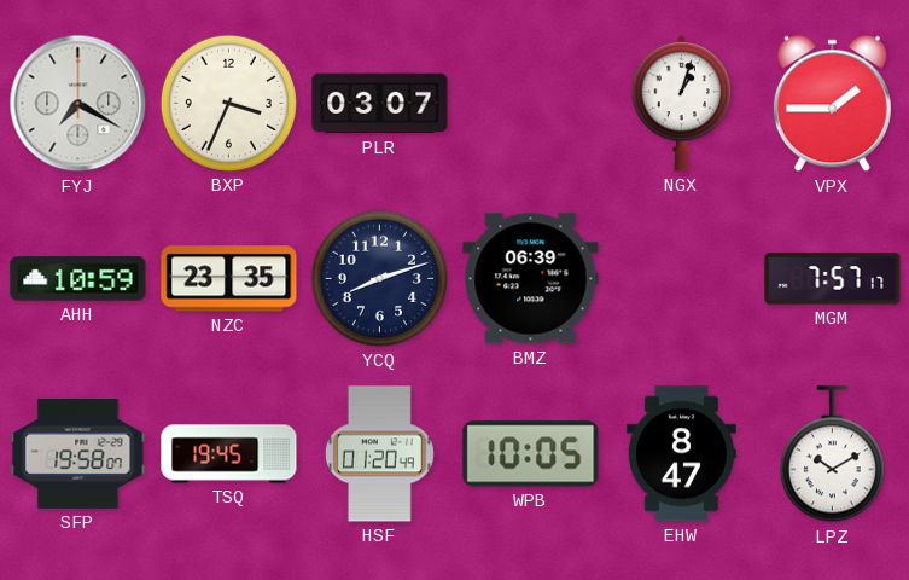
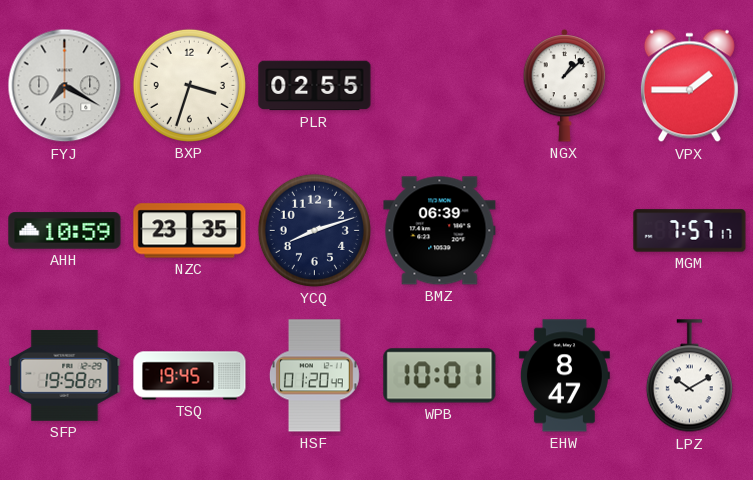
BXP: 3:34 -> 3:33
PLR: 03:07 -> 02:55
NGX: 1:03 -> 1:08
WPB: 10:05 -> 10:01
